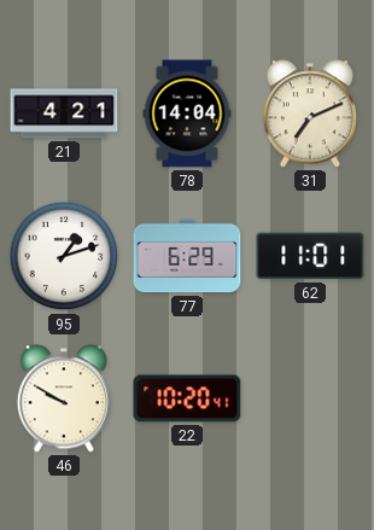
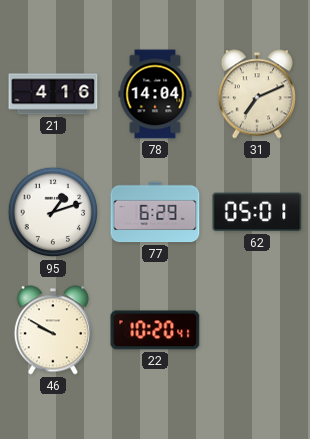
21: 4:21 -> 4:16
62: 11:01 -> 05:01
